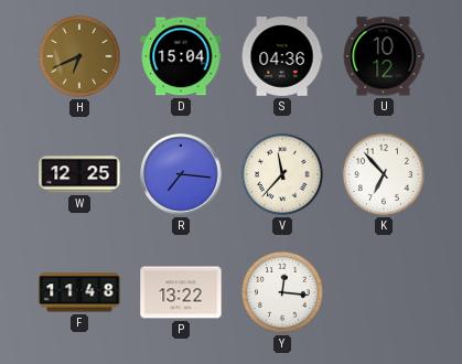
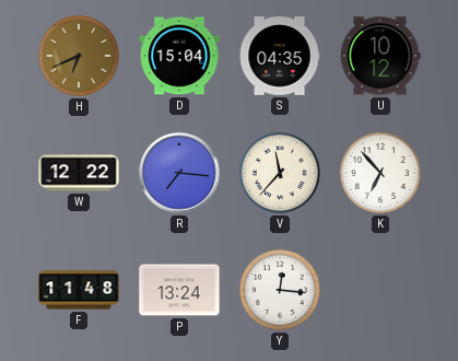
S: 04:36 -> 04:35
W: 12:25 -> 12:22
P: 13:22 -> 13:24
